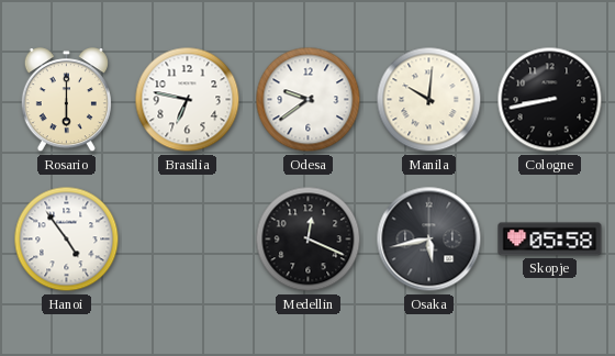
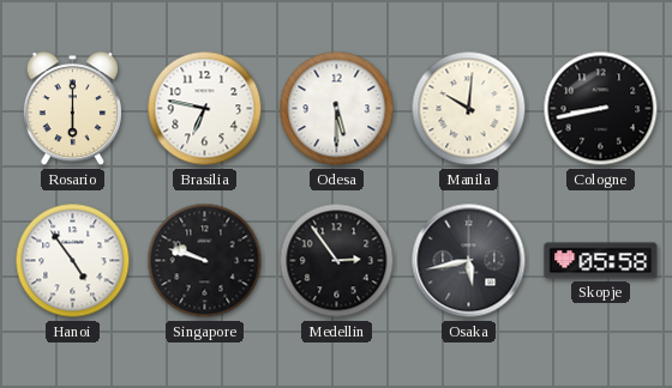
Odesa: 9:39 -> 5:30
Singapore: none -> 9:48
Medellin: 12:19 -> 2:54
